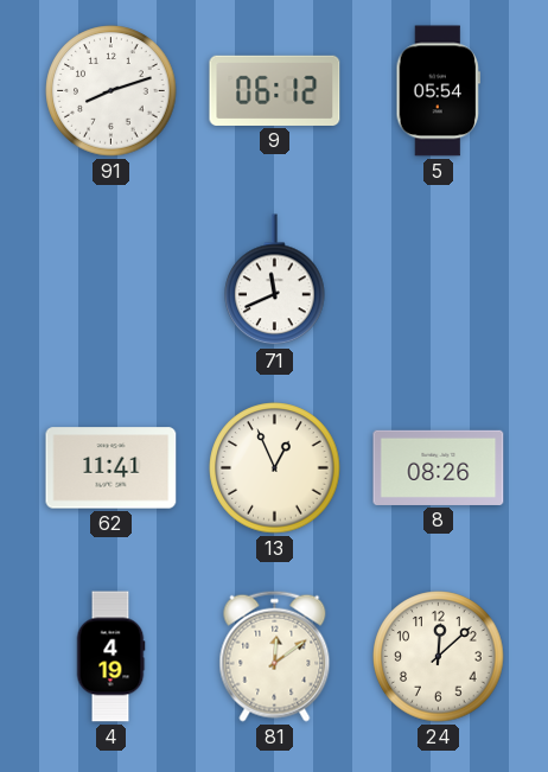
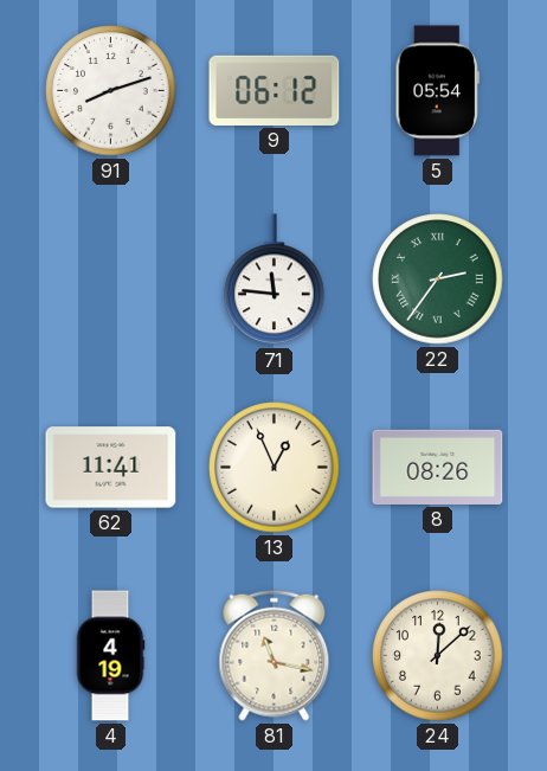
71: 11:41 -> 11:46
22: none -> 2:36
81: 12:09 -> 11:17
